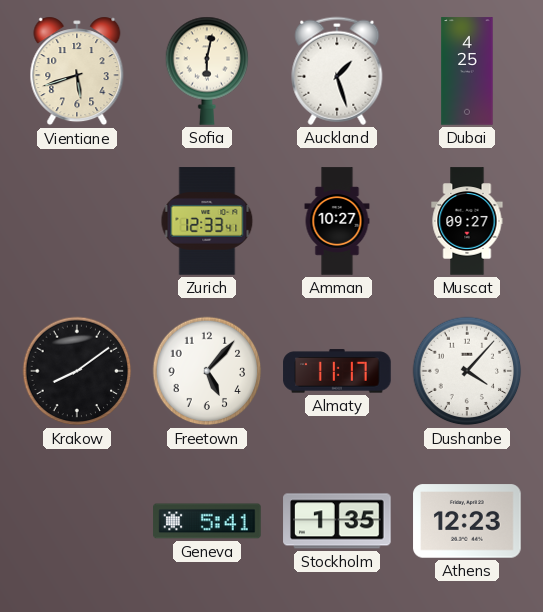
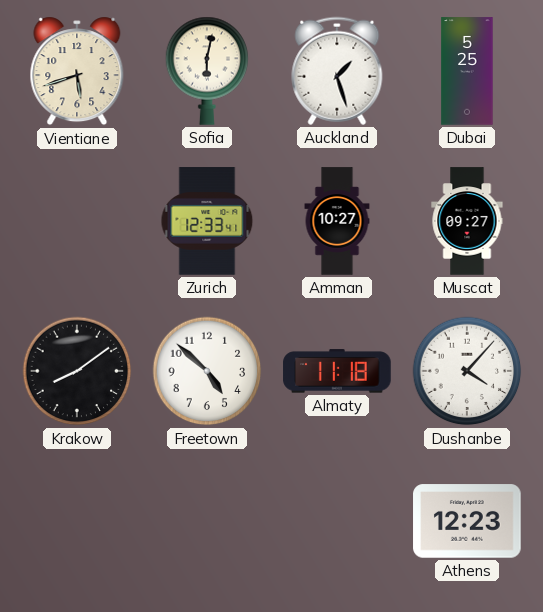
Dubai: 4:25 -> 5:25
Freetown: 5:07 -> 4:52
Almaty: 11:17 -> 11:18
Geneva: 5:41 -> none
Stockholm: 1:35 -> none
